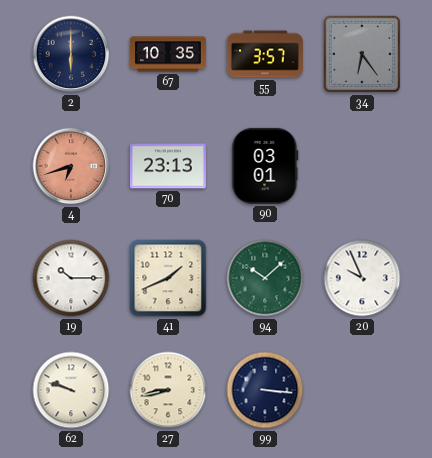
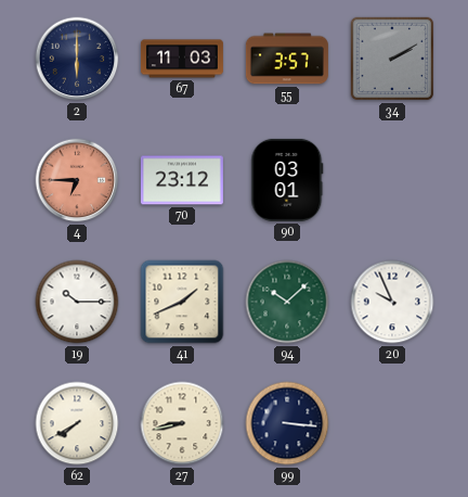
67: 10:35 -> 11:03
34: 6:24 -> 2:10
4: 6:42 -> 6:45
70: 23:13 -> 23:12
62: 9:48 -> 7:40
